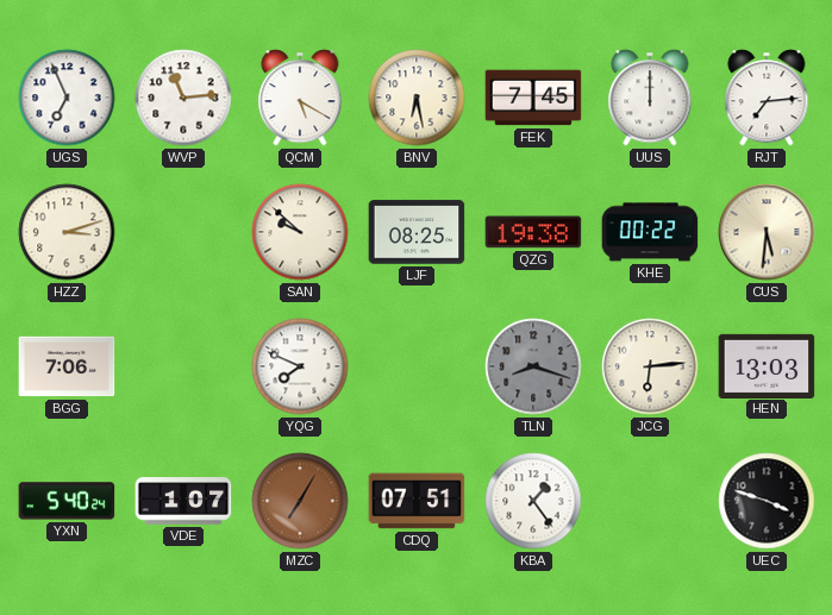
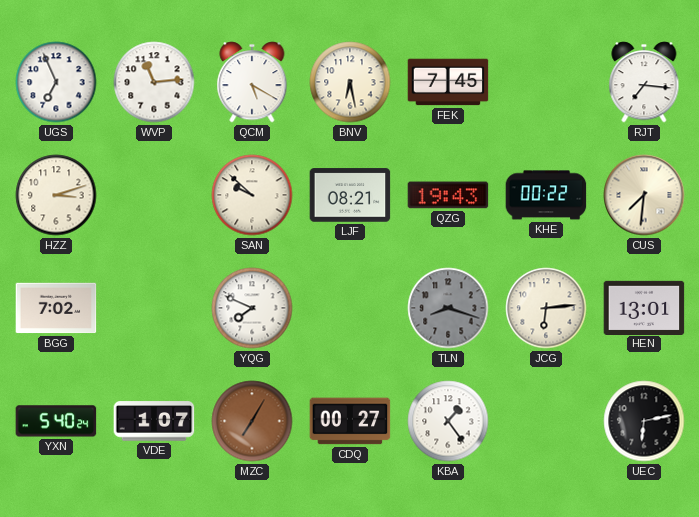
UUS: 12:00 -> none
RJT: 7:14 -> 7:16
LJF: 08:25 -> 08:21
QZG: 19:38 -> 19:43
CUS: 5:31 -> 7:31
BGG: 7:06 -> 7:02
HEN: 13:03 -> 13:01
CDQ: 07:51 -> 00:27
UEC: 3:48 -> 6:13
